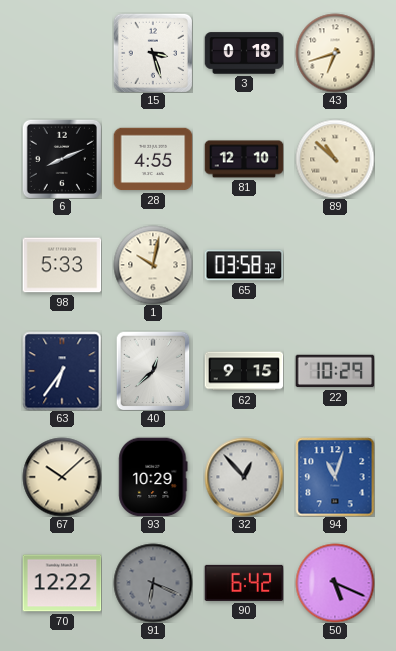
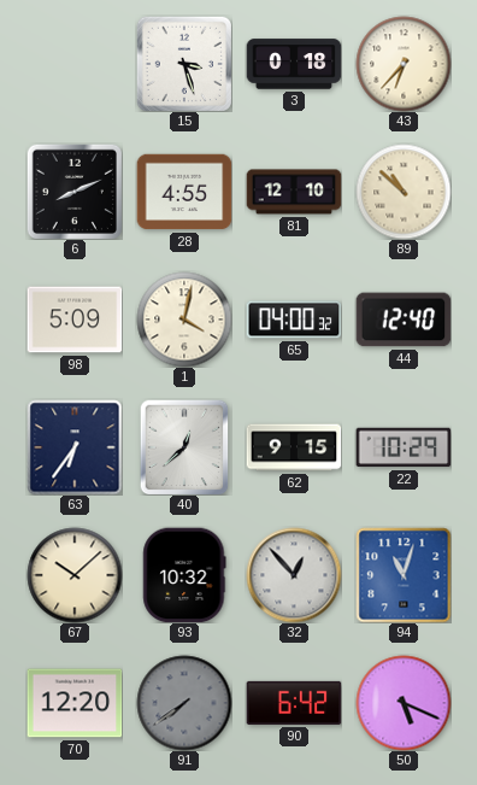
43: 6:42 -> 6:37
98: 5:33 -> 5:09
1: 10:02 -> 4:02
65: 03:58 -> 04:00
44: none -> 12:40
93: 10:29 -> 10:32
70: 12:22 -> 12:20
91: 6:19 -> 7:39
